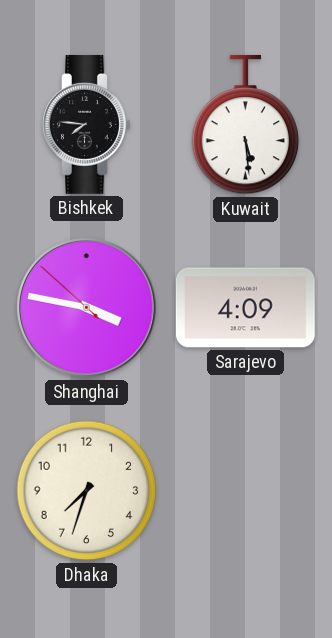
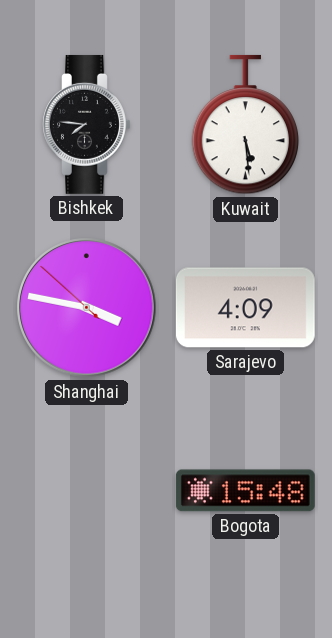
Dhaka: 7:33 -> none
Bogota: none -> 15:48
